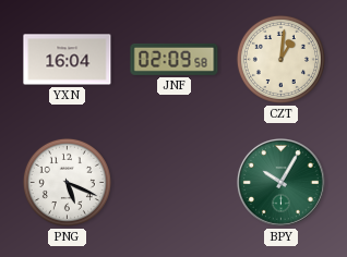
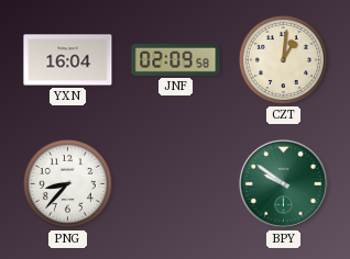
PNG: 5:19 -> 8:37
BPY: 10:05 -> 9:51
